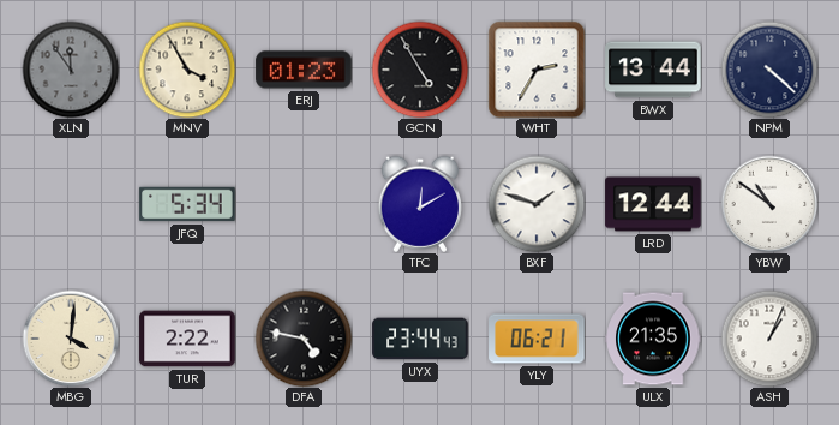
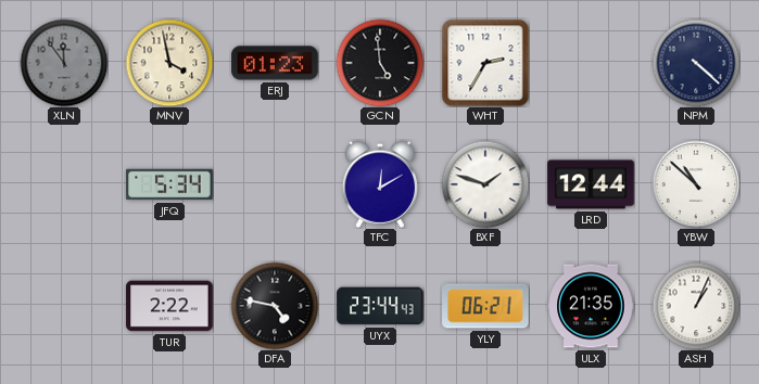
MNV: 3:55 -> 3:58
GCN: 4:55 -> 4:59
BWX: 13:44 -> none
YBW: 10:51 -> 10:52
MBG: 4:01 -> none
